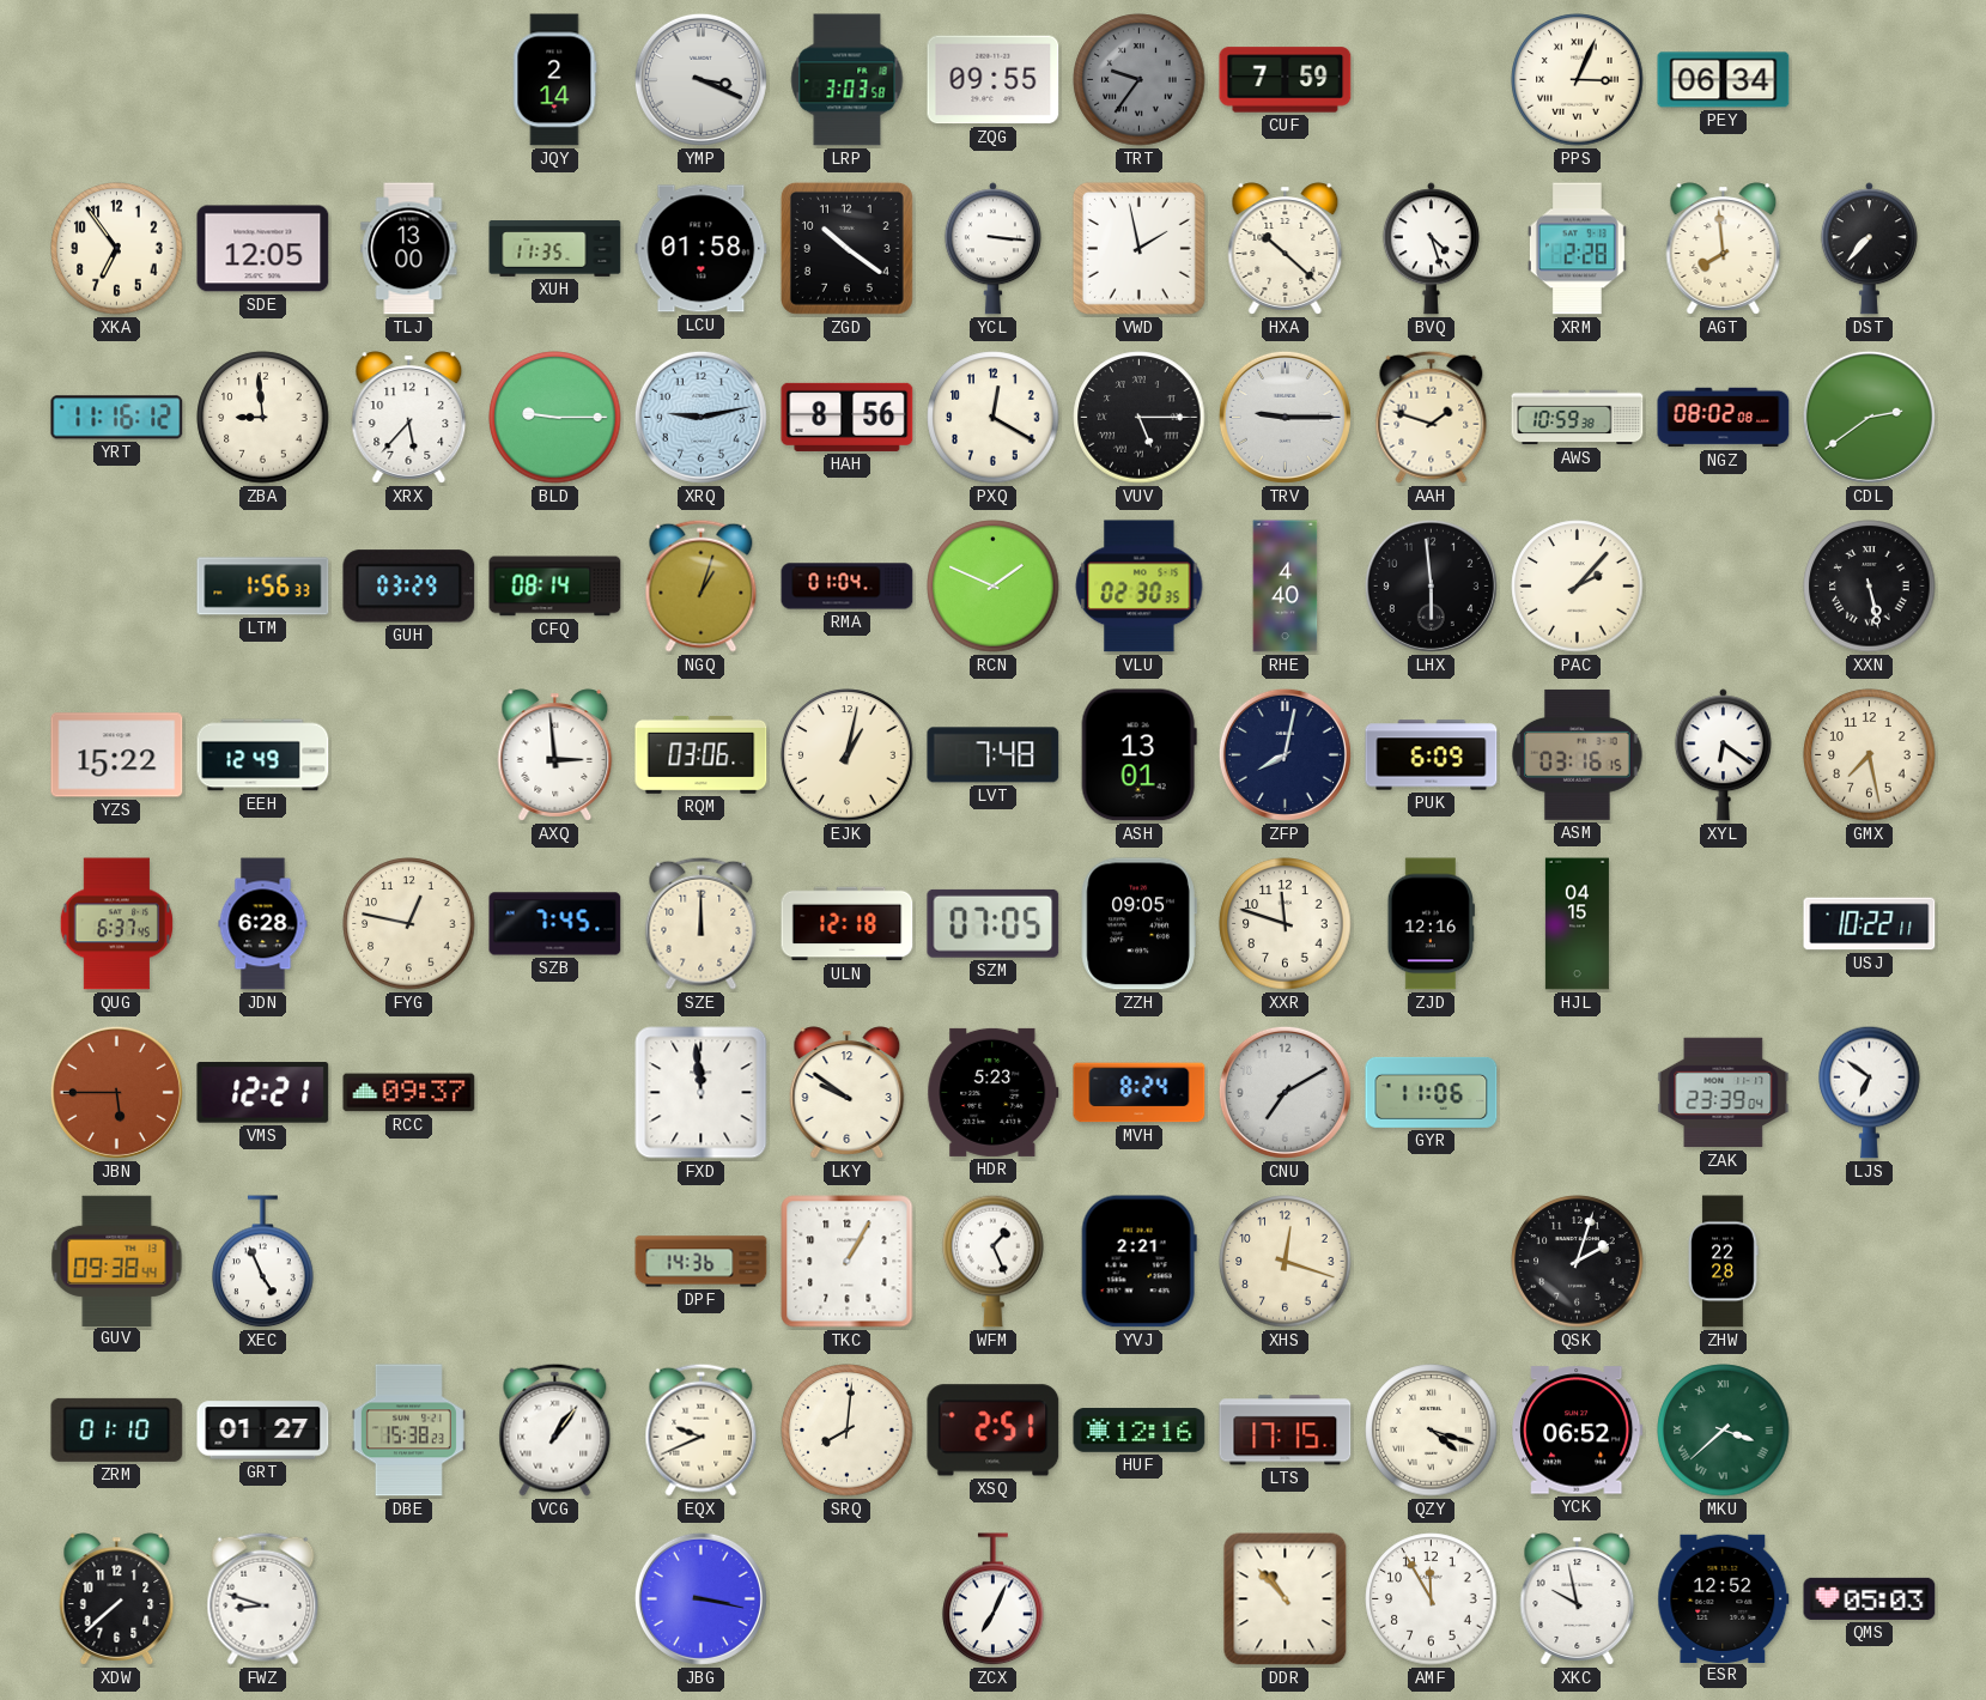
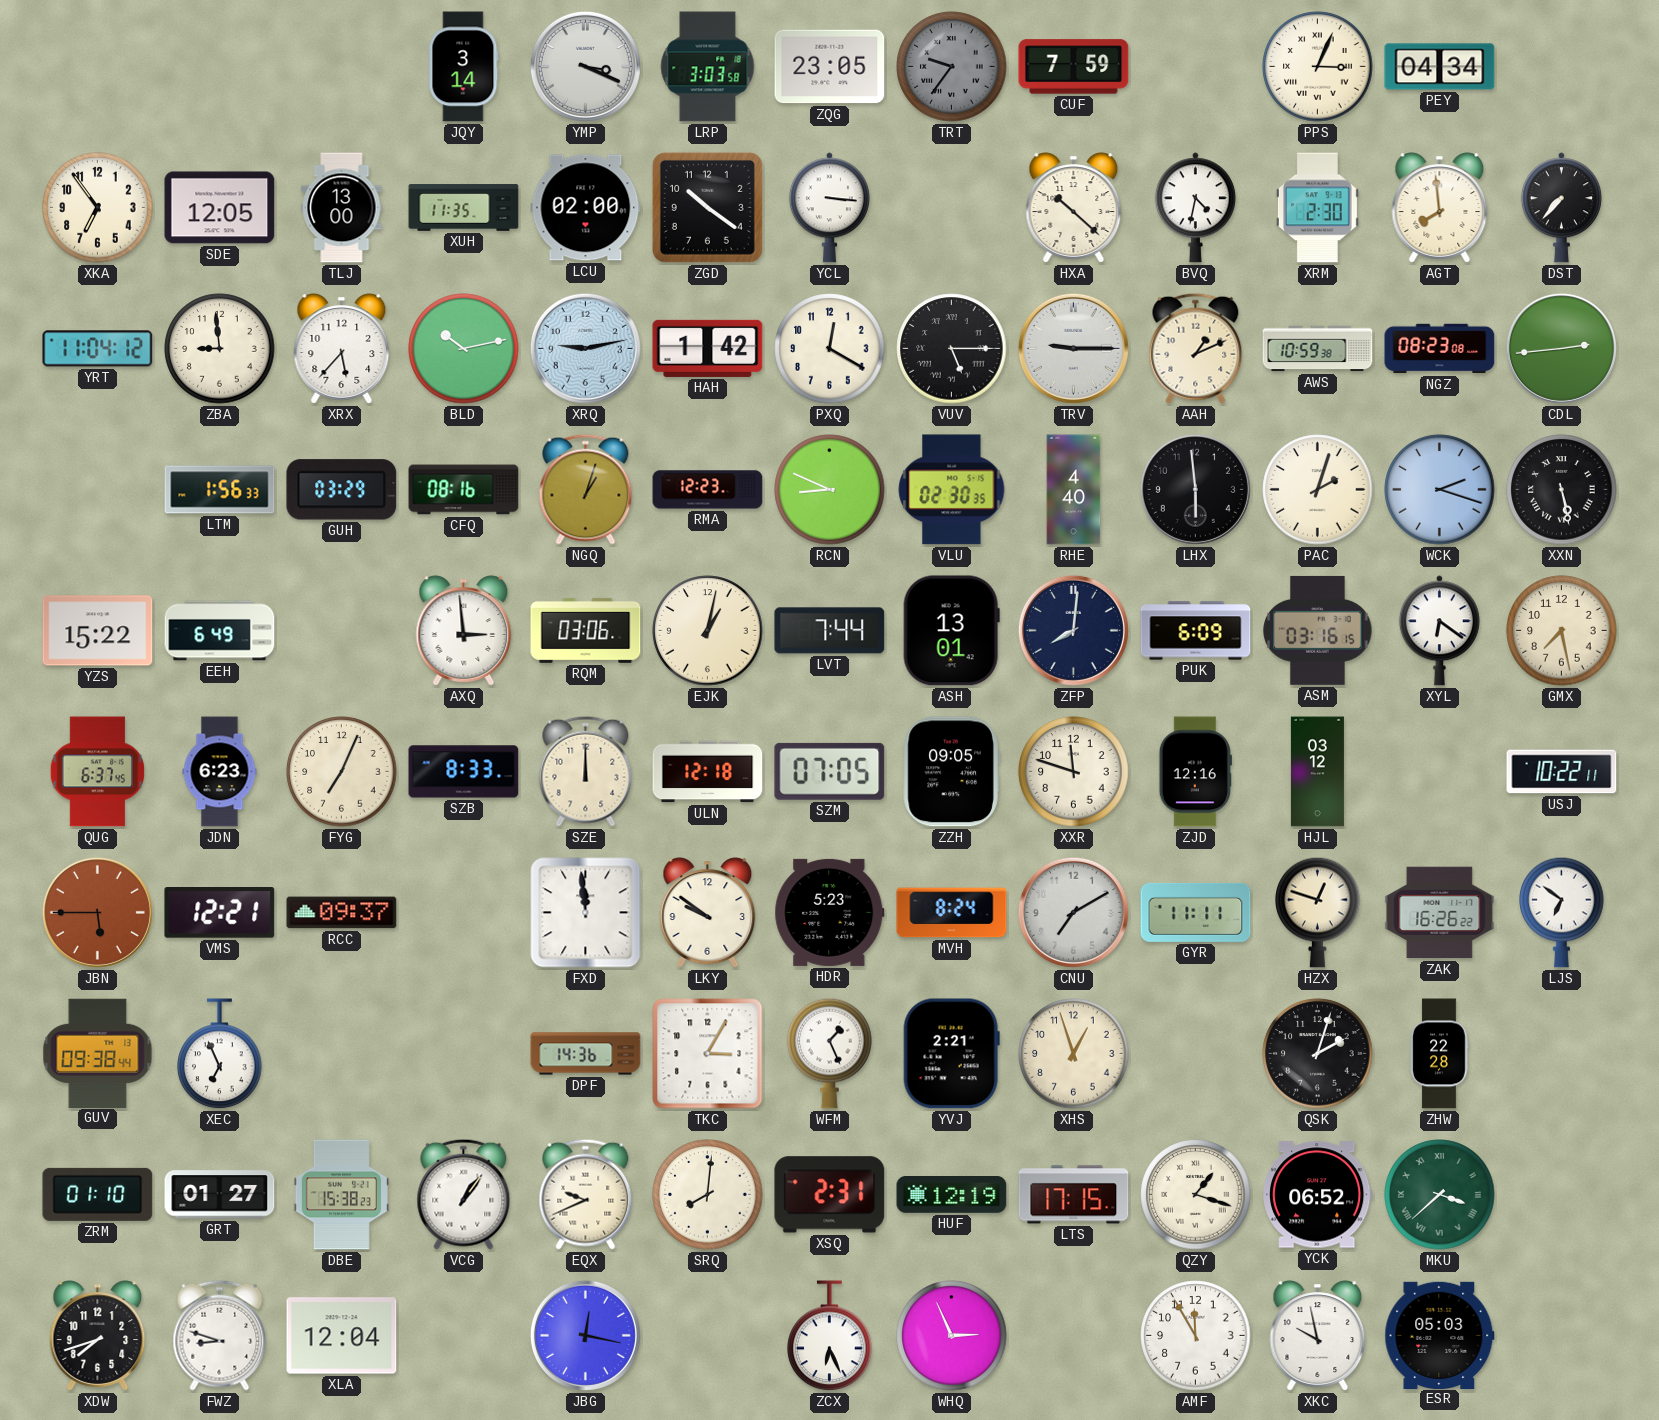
JQY: 2:14 -> 3:14
ZQG: 09:55 -> 23:05
PEY: 06:34 -> 04:34
LCU: 01:58 -> 02:00
VWD: 1:58 -> none
BVQ: 4:27 -> 4:32
XRM: 2:28 -> 2:30
YRT: 11:16 -> 11:04
BLD: 9:15 -> 10:13
HAH: 8:56 -> 1:42
AAH: 1:48 -> 1:11
NGZ: 08:02 -> 08:23
CDL: 2:39 -> 2:44
CFQ: 08:14 -> 08:16
RMA: 01:04 -> 12:23
RCN: 1:49 -> 8:49
PAC: 2:07 -> 2:03
WCK: none -> 2:18
EEH: 12:49 -> 6:49
LVT: 7:48 -> 7:44
ZFP: 8:02 -> 8:01
JDN: 6:28 -> 6:23
FYG: 12:47 -> 7:04
SZB: 7:45 -> 8:33
HJL: 04:15 -> 03:12
GYR: 11:06 -> 11:11
HZX: none -> 12:48
ZAK: 23:39 -> 16:26
XEC: 4:56 -> 6:56
TKC: 1:05 -> 3:05
XHS: 12:18 -> 12:57
XSQ: 2:51 -> 2:31
HUF: 12:16 -> 12:19
QZY: 4:18 -> 1:18
XDW: 7:38 -> 7:42
XLA: none -> 12:04
JBG: 3:17 -> 12:17
ZCX: 7:04 -> 6:26
WHQ: none -> 2:56
DDR: 10:53 -> none
ESR: 12:52 -> 05:03
QMS: 05:03 -> none
